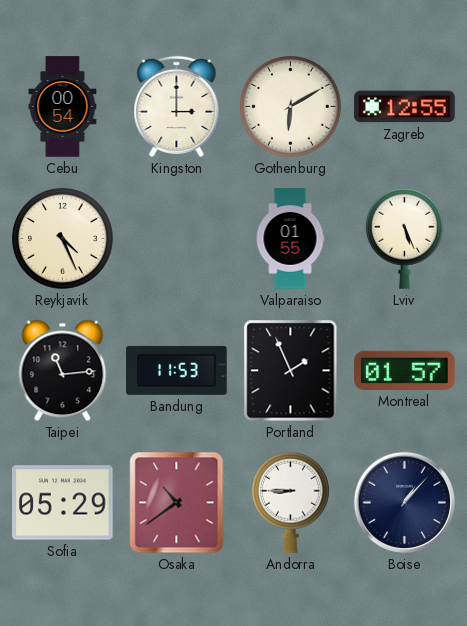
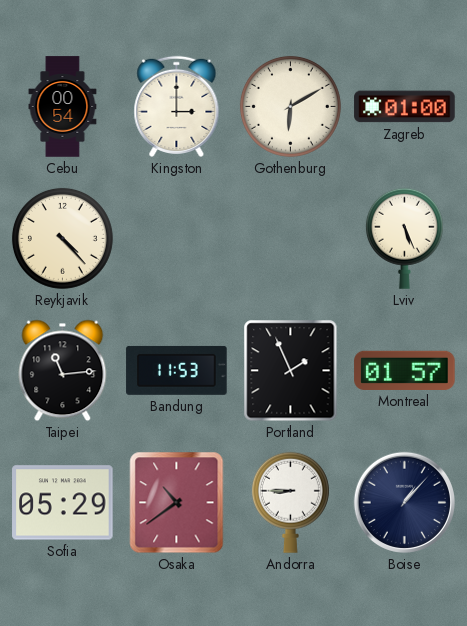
Zagreb: 12:55 -> 01:00
Reykjavik: 4:26 -> 4:23
Valparaiso: 01:55 -> none
